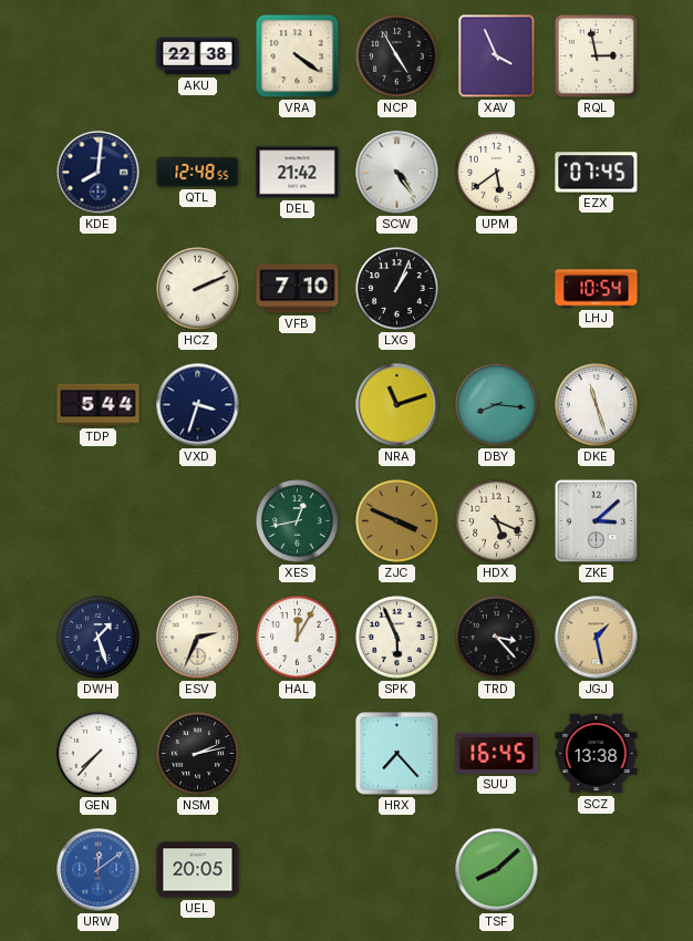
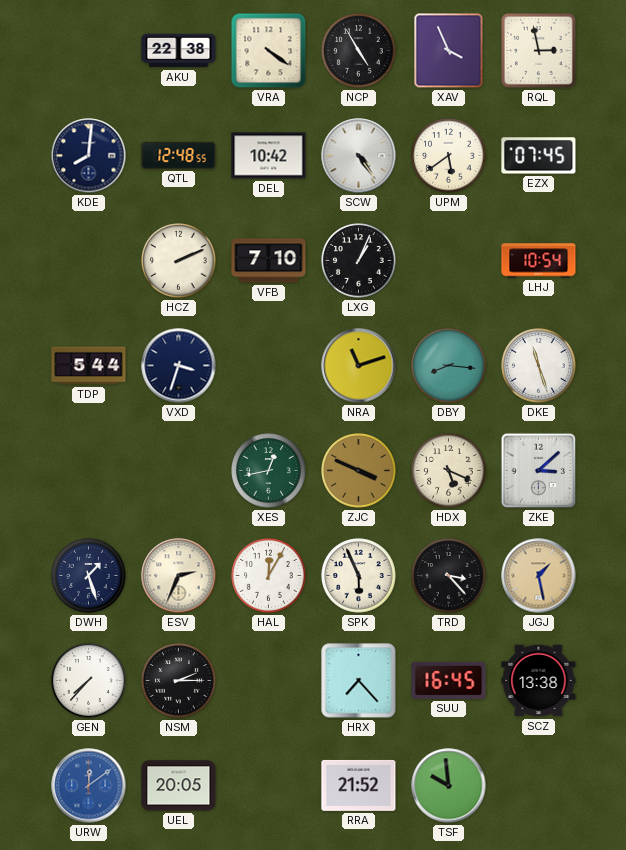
DEL: 21:42 -> 10:42
NSM: 2:13 -> 2:15
RRA: none -> 21:52
TSF: 8:08 -> 9:59
